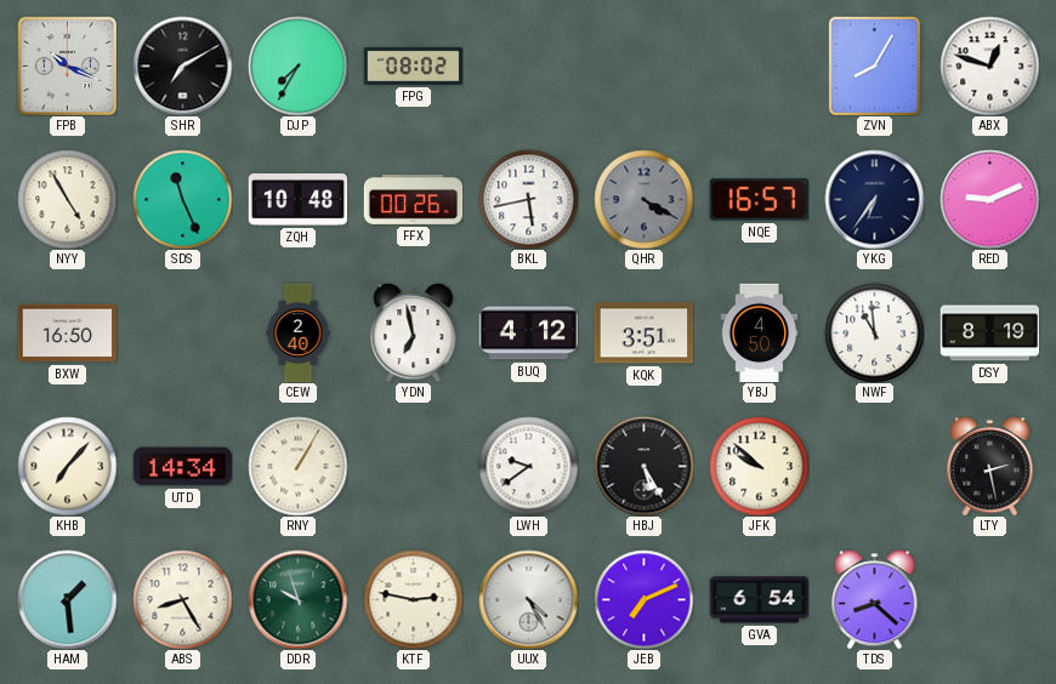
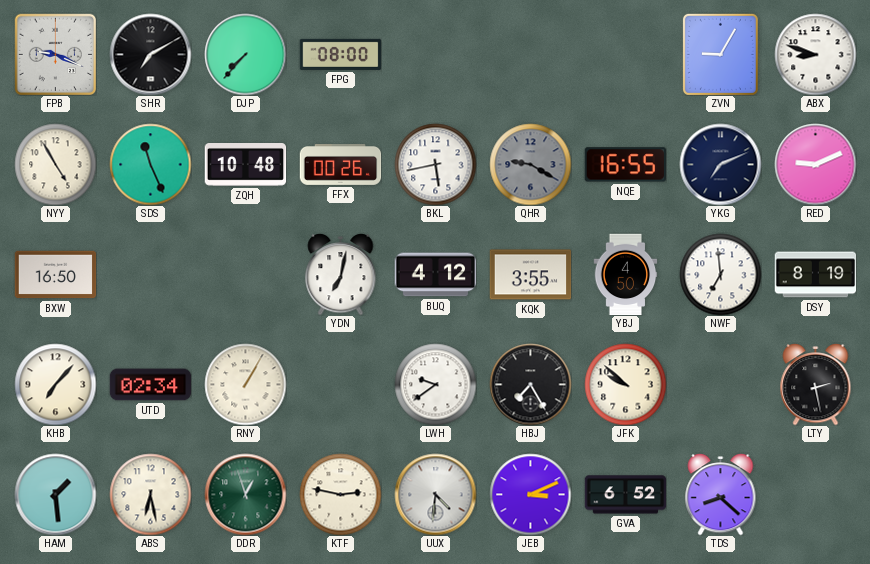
FPB: 10:19 -> 9:19
DJP: 7:35 -> 7:37
FPG: 08:02 -> 08:00
ZVN: 8:05 -> 9:05
ABX: 12:48 -> 8:48
QHR: 4:20 -> 9:20
NQE: 16:57 -> 16:55
YKG: 6:36 -> 7:11
CEW: 2:40 -> none
YDN: 6:58 -> 7:02
KQK: 3:51 -> 3:55
NWF: 10:59 -> 6:59
UTD: 14:34 -> 02:34
HBJ: 5:25 -> 7:25
ABS: 8:25 -> 6:28
DDR: 9:57 -> 12:57
UUX: 4:25 -> 4:31
JEB: 7:11 -> 3:11
GVA: 6:54 -> 6:52
